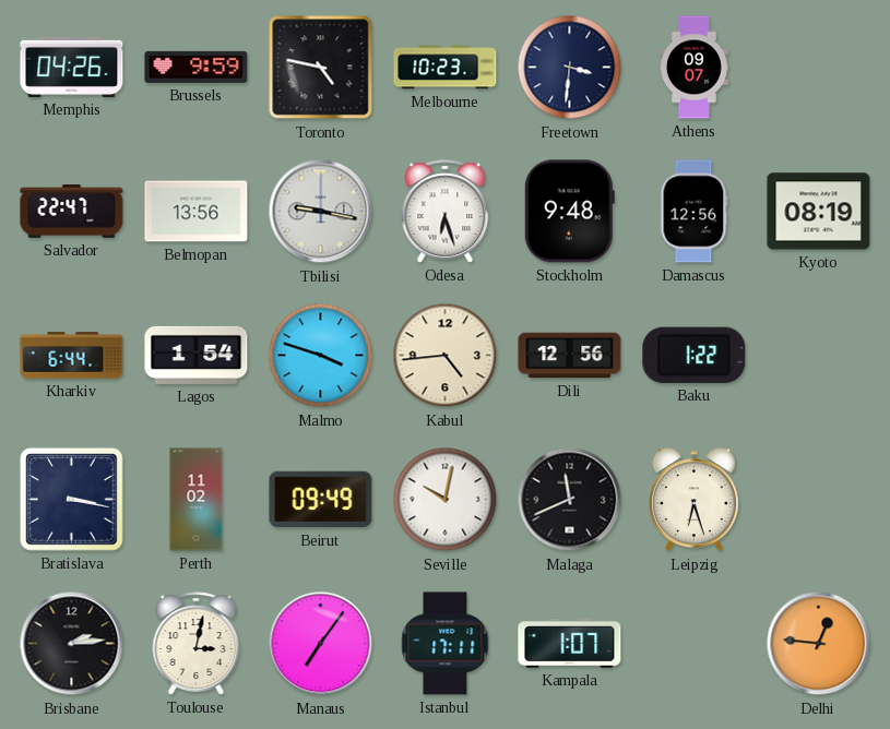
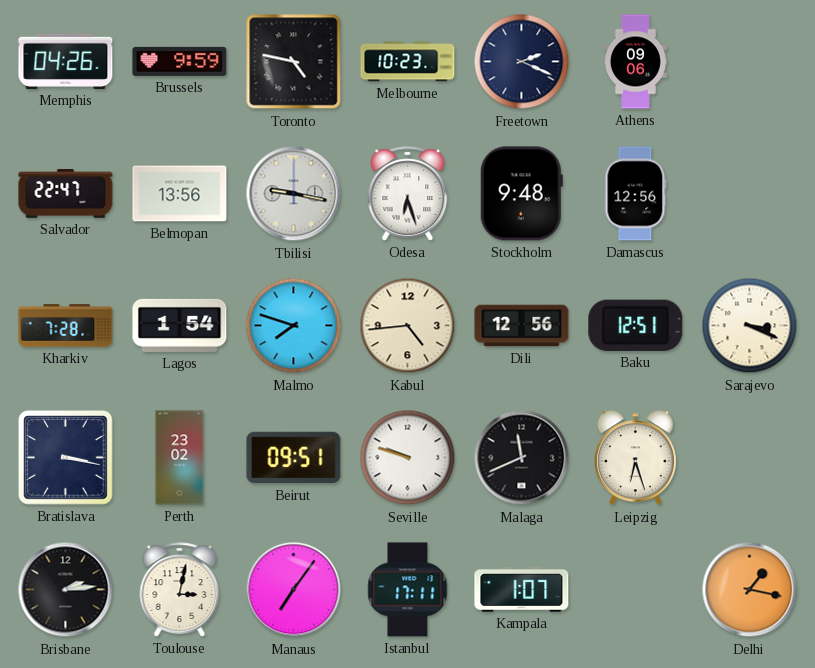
Freetown: 3:31 -> 2:19
Athens: 09:07 -> 09:06
Kyoto: 08:19 -> none
Kharkiv: 6:44 -> 7:28
Malmo: 3:48 -> 7:48
Baku: 1:22 -> 12:51
Sarajevo: none -> 3:19
Perth: 11:02 -> 23:02
Beirut: 09:49 -> 09:51
Seville: 10:02 -> 9:48
Delhi: 12:46 -> 1:17
